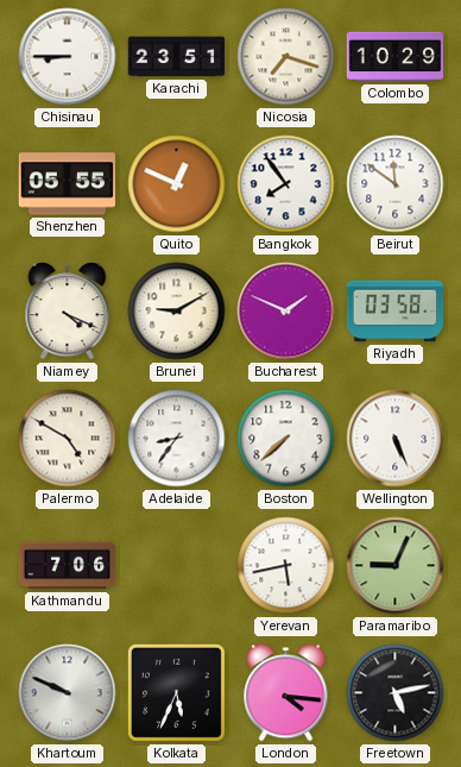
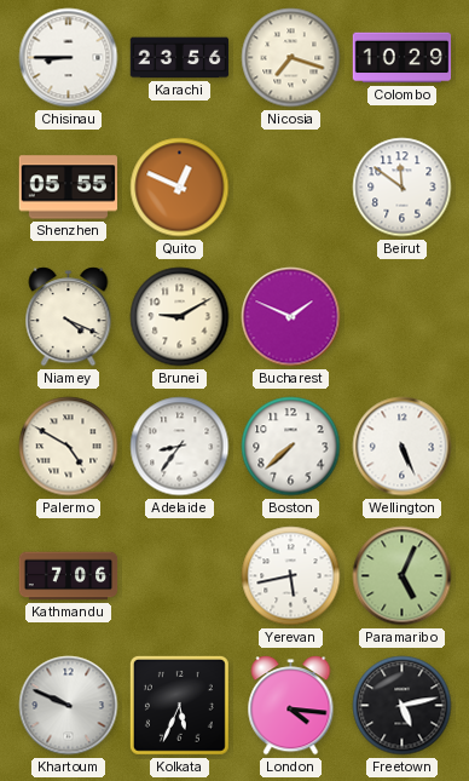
Karachi: 23:51 -> 23:56
Bangkok: 7:54 -> none
Riyadh: 03:58 -> none
Paramaribo: 9:04 -> 5:04
